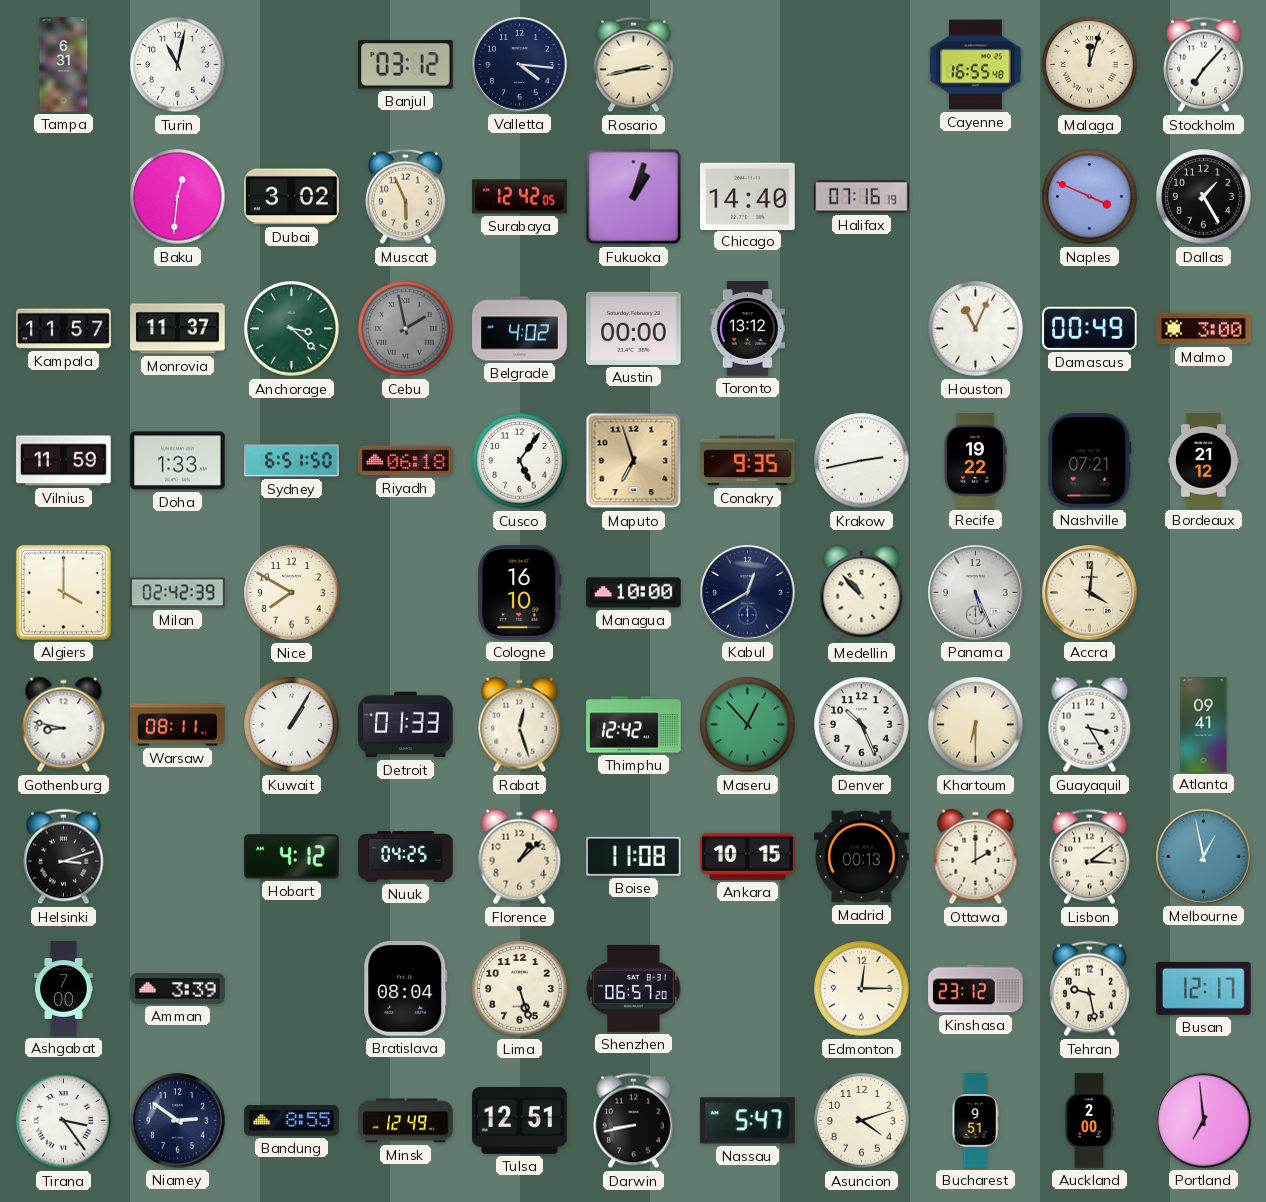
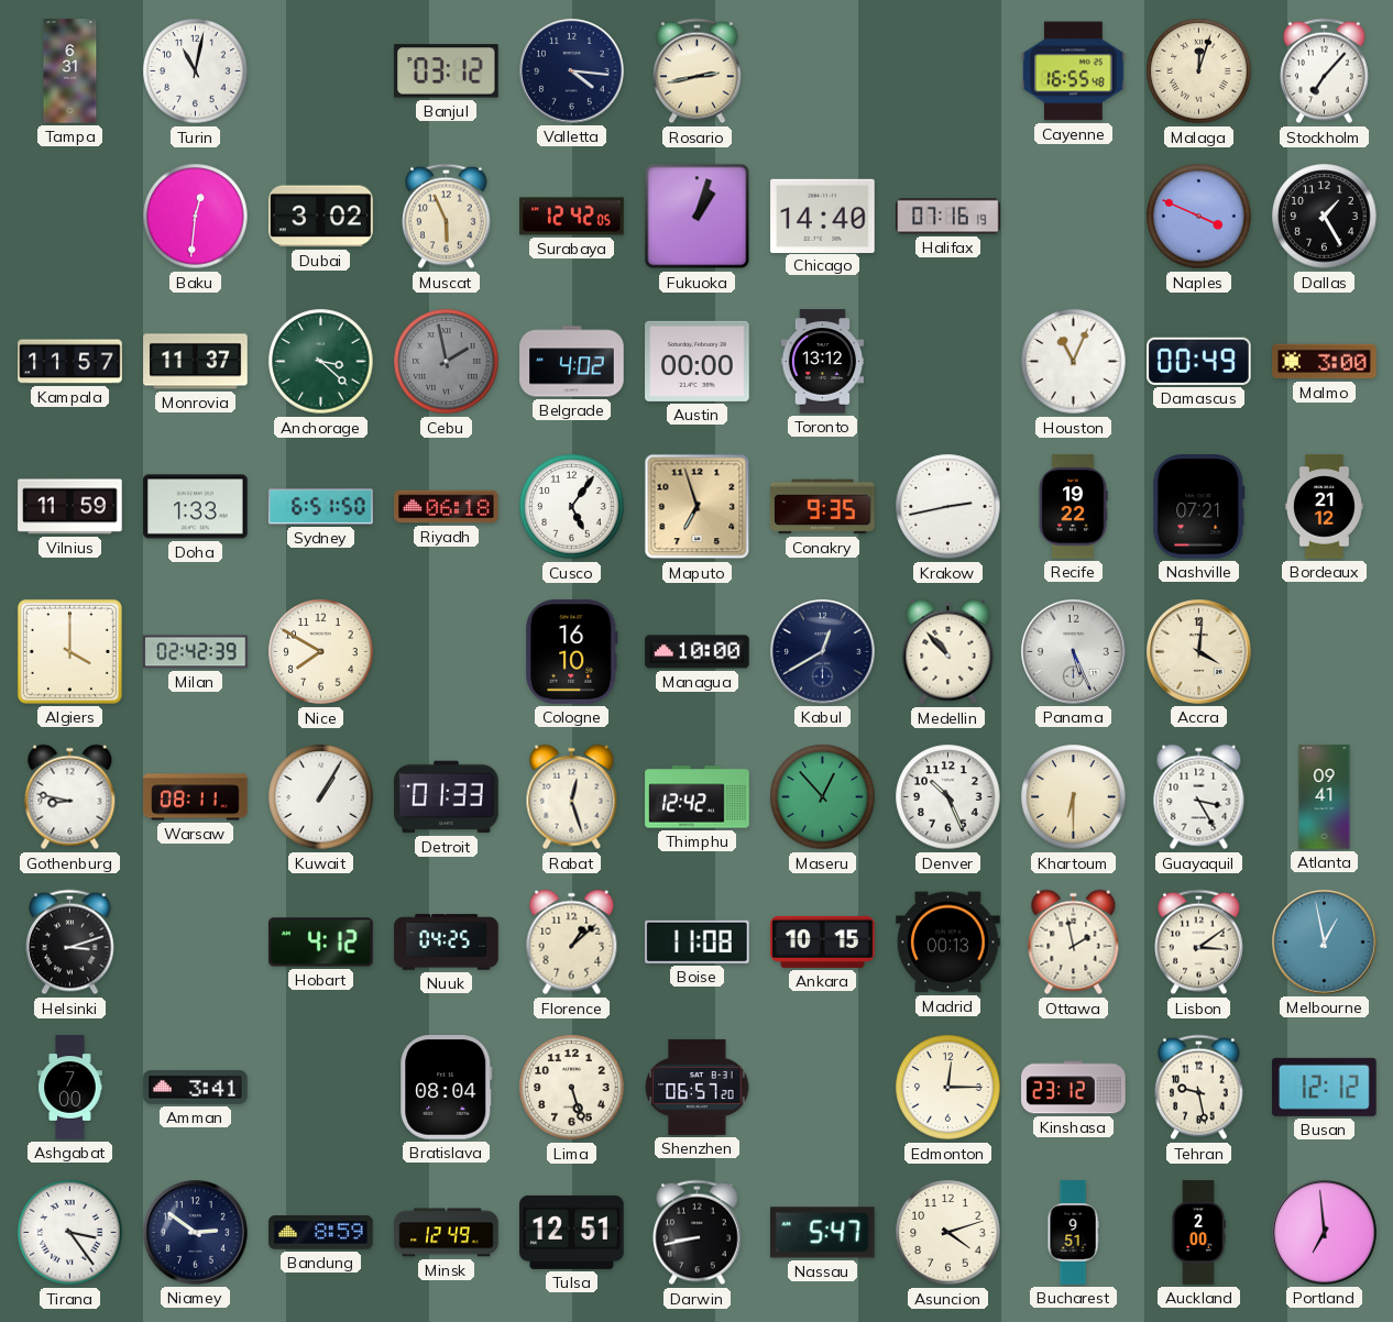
Ottawa: 2:00 -> 1:58
Amman: 3:39 -> 3:41
Busan: 12:17 -> 12:12
Bandung: 8:55 -> 8:59
